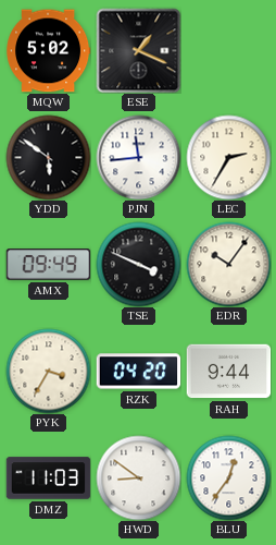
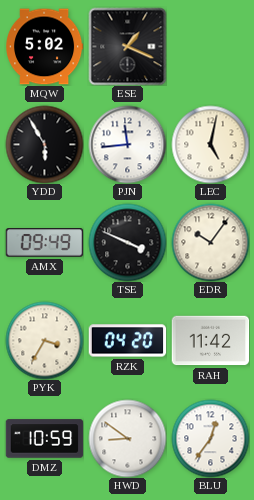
YDD: 5:51 -> 5:55
LEC: 2:35 -> 5:02
RAH: 9:44 -> 11:42
DMZ: 11:03 -> 10:59
